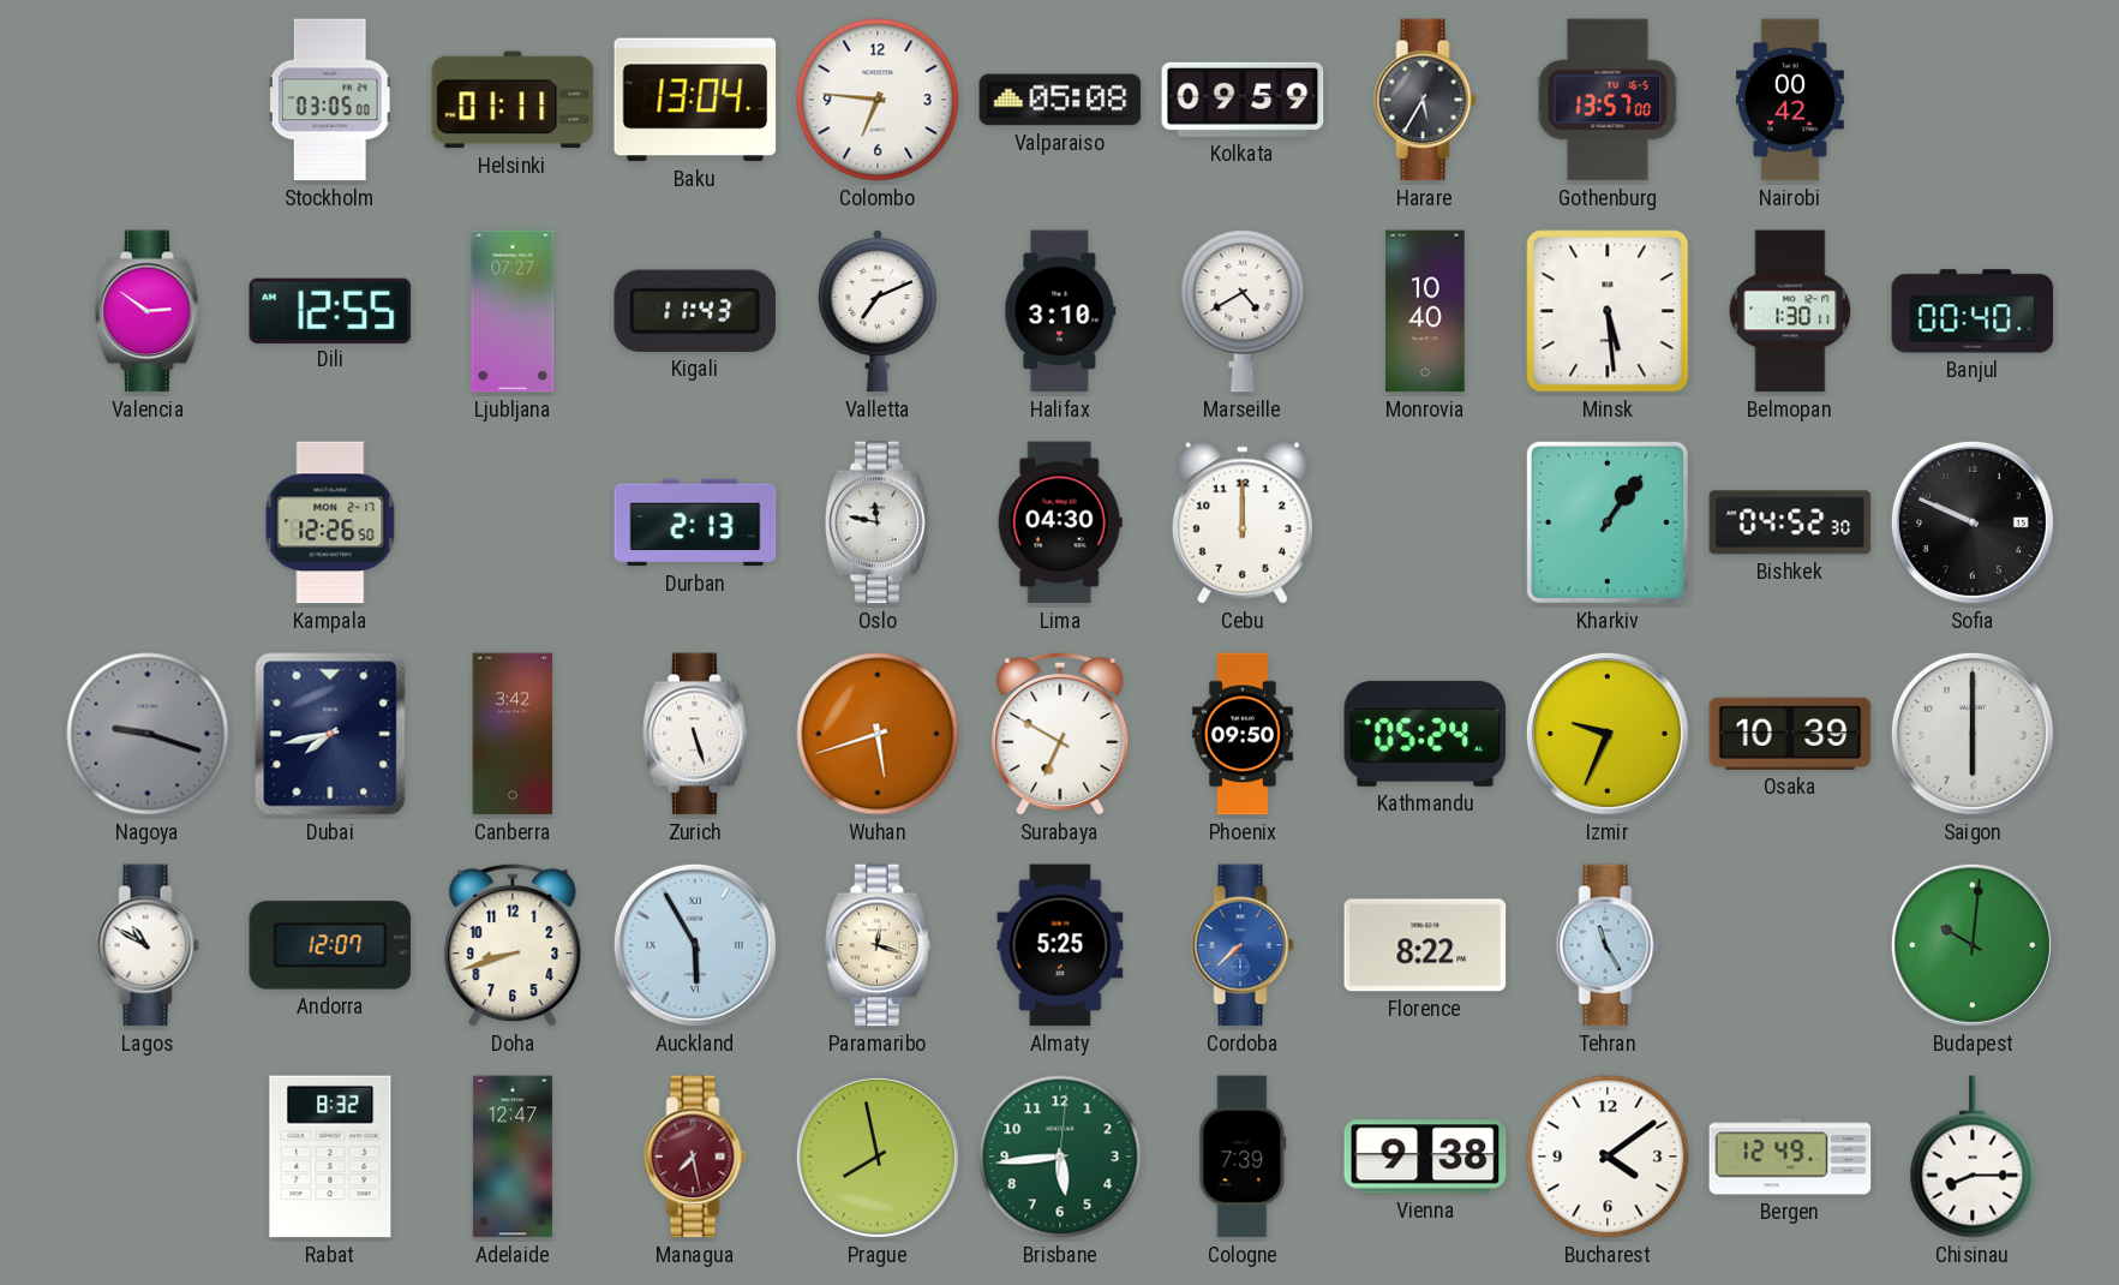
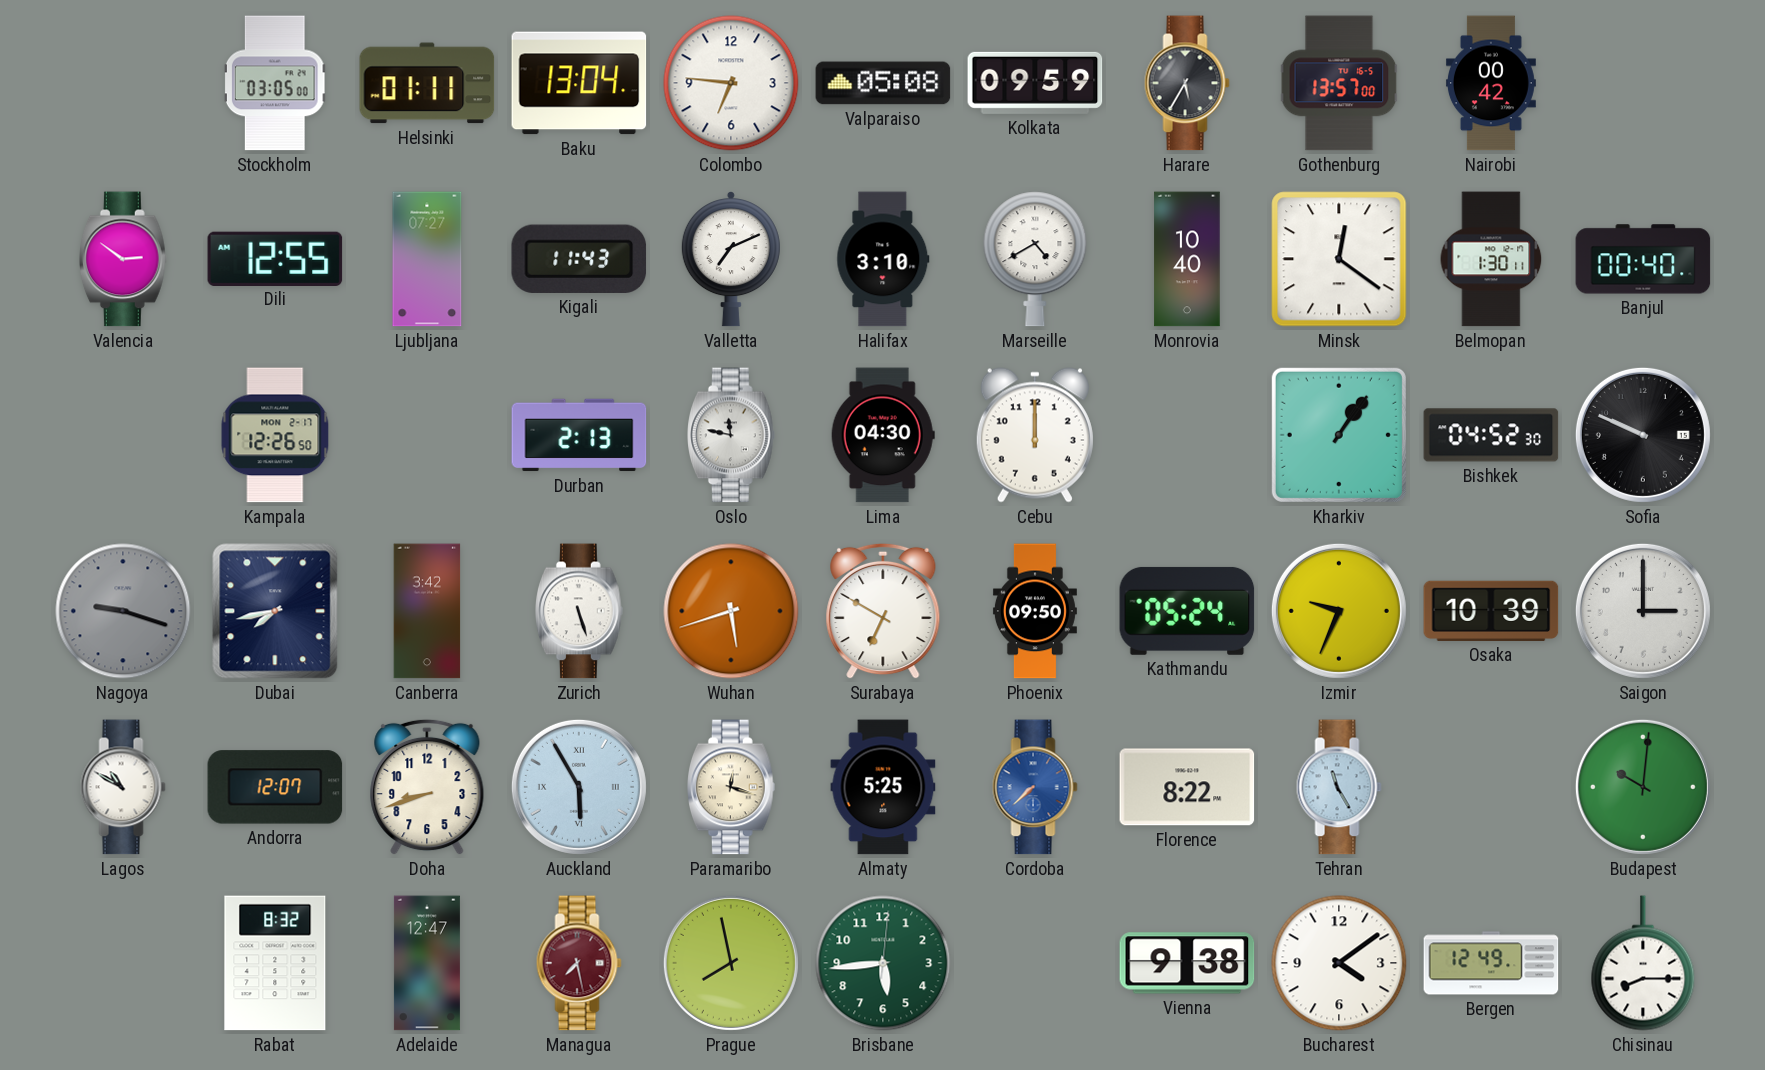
Minsk: 5:29 -> 12:21
Saigon: 6:00 -> 3:00
Cologne: 7:39 -> none
